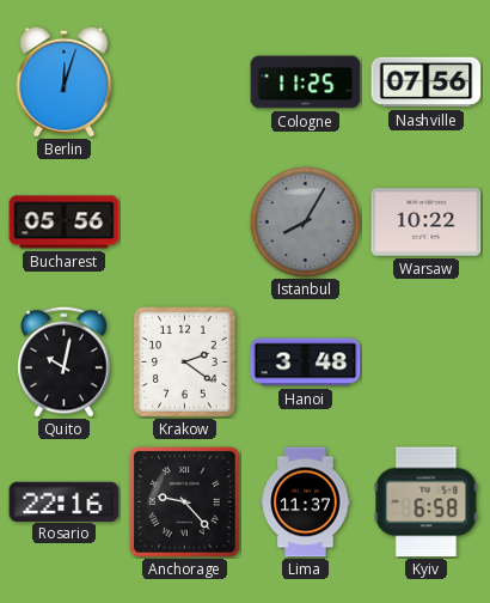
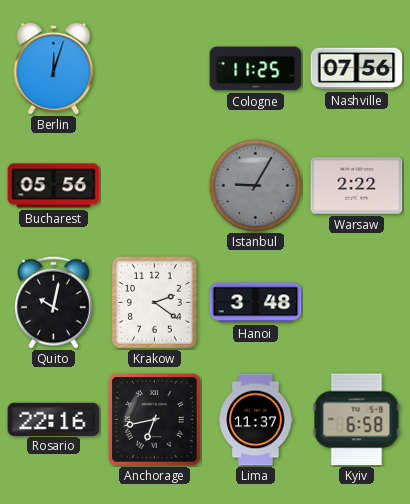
Istanbul: 8:05 -> 9:05
Warsaw: 10:22 -> 2:22
Anchorage: 9:23 -> 6:43
